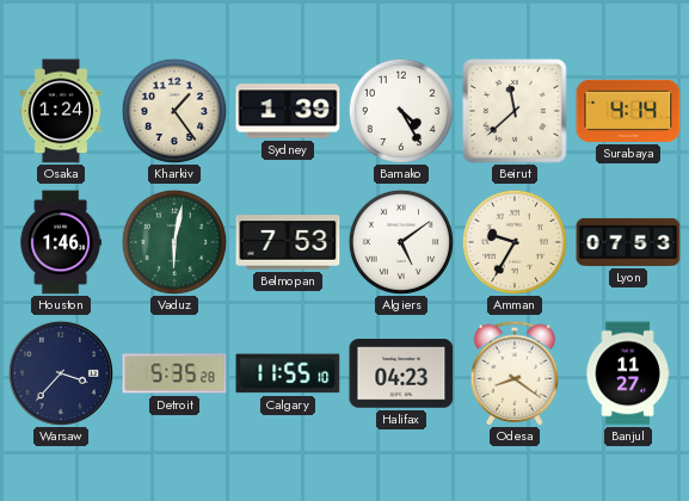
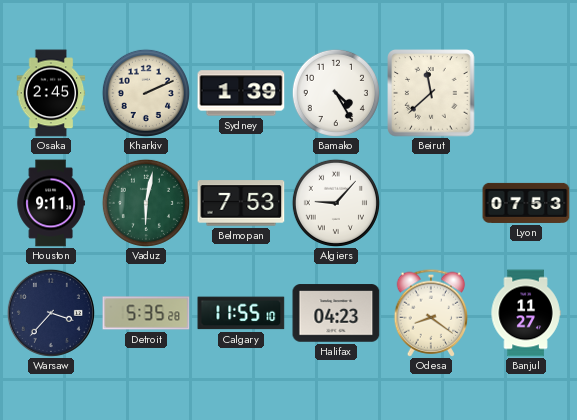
Osaka: 1:24 -> 2:45
Kharkiv: 1:24 -> 2:11
Surabaya: 4:14 -> none
Houston: 1:46 -> 9:11
Algiers: 5:09 -> 9:07
Amman: 9:35 -> none
